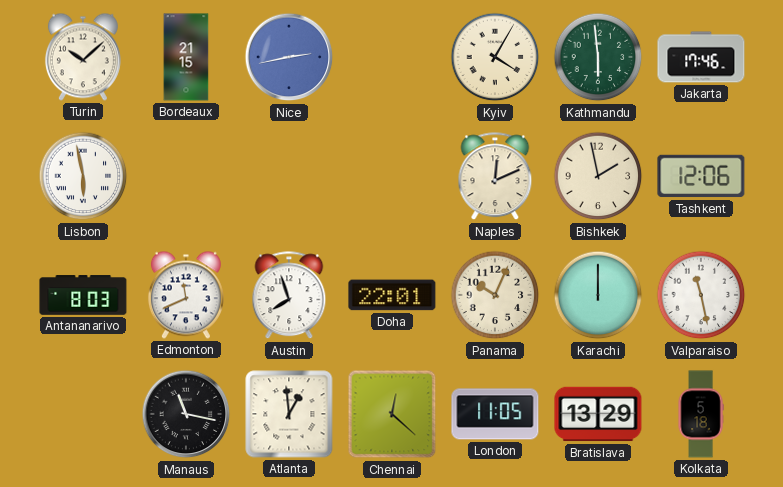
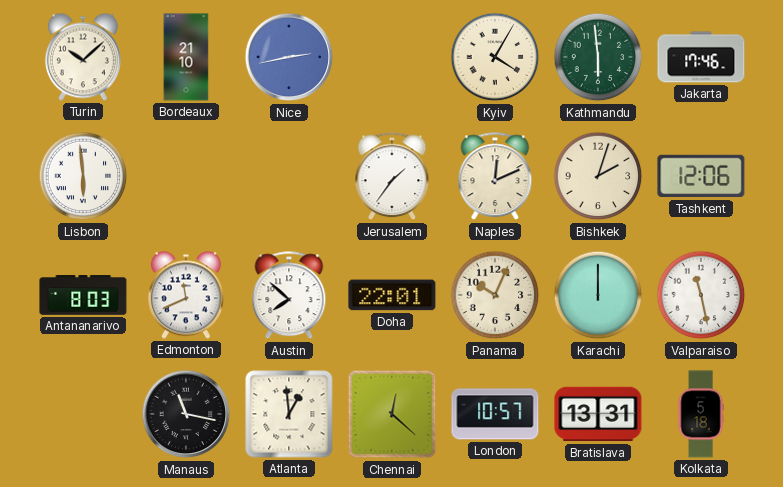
Bordeaux: 21:15 -> 21:10
Lisbon: 5:58 -> 5:59
Jerusalem: none -> 1:36
Bishkek: 1:58 -> 2:03
Austin: 7:57 -> 7:52
London: 11:05 -> 10:57
Bratislava: 13:29 -> 13:31
